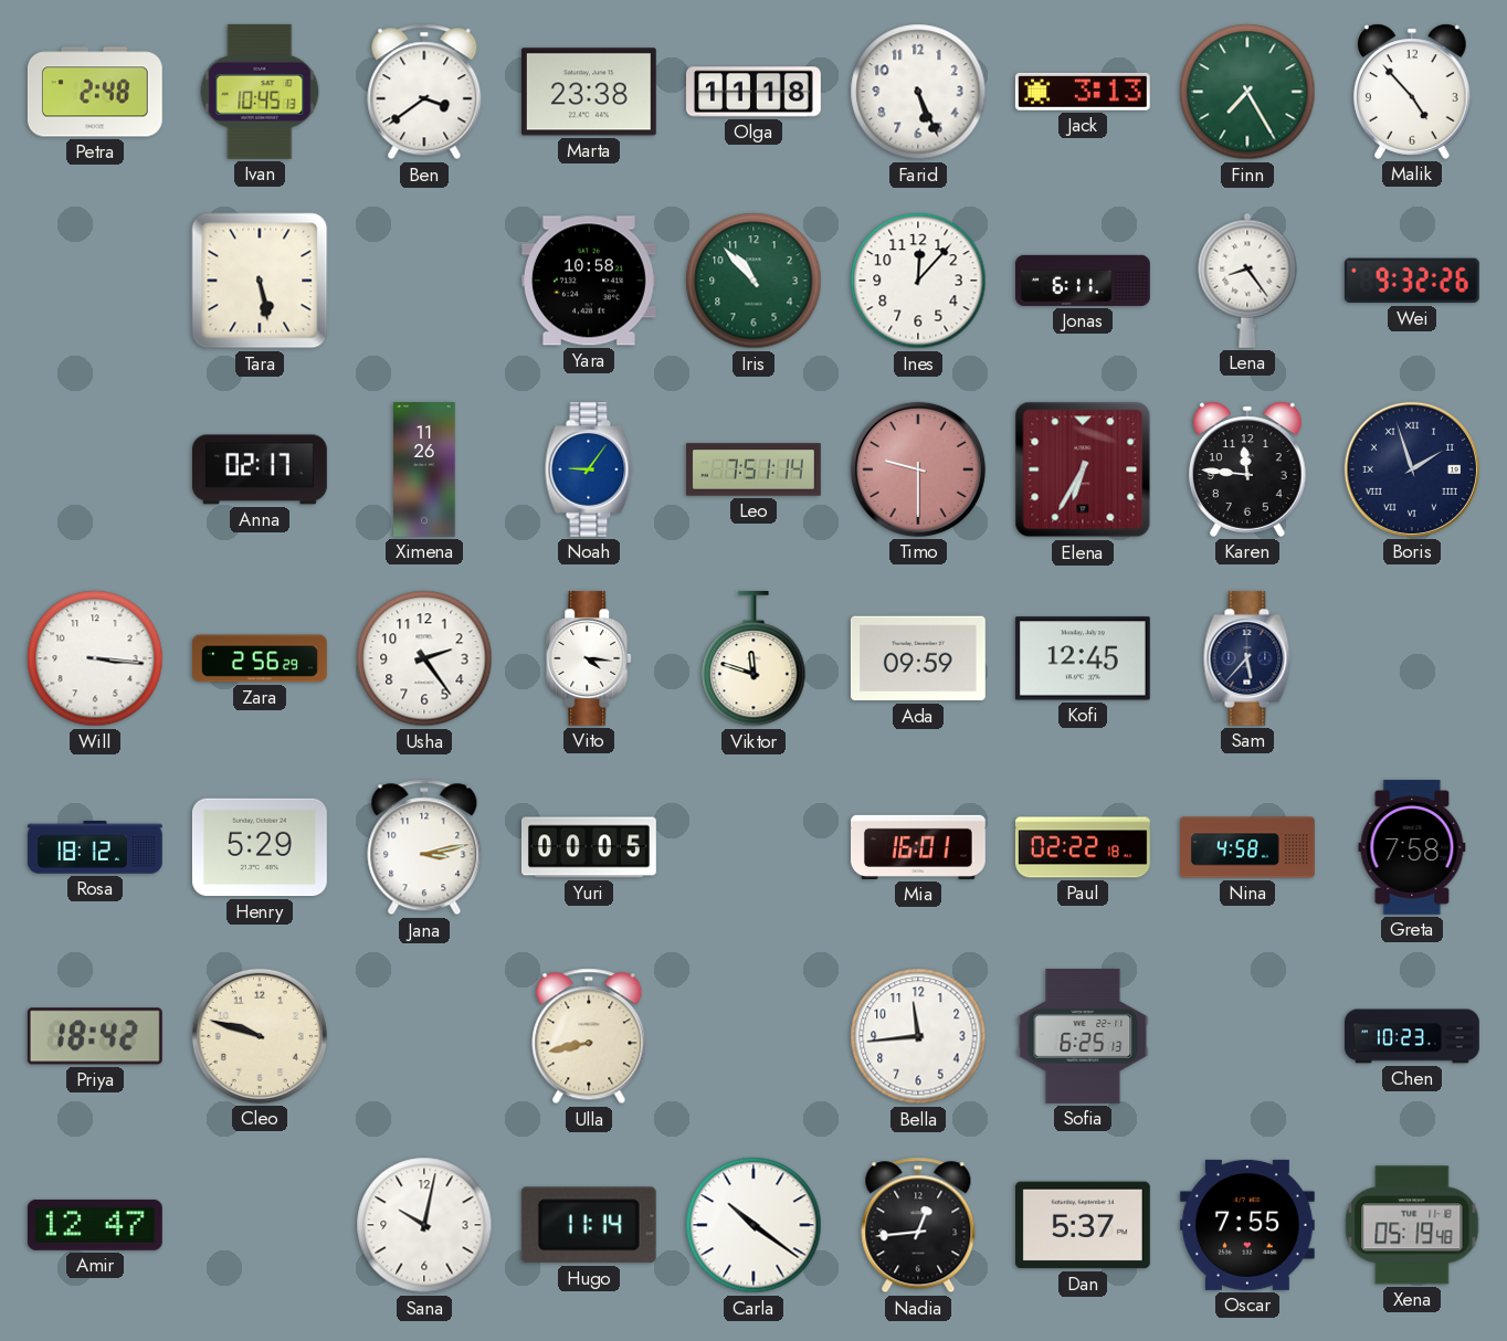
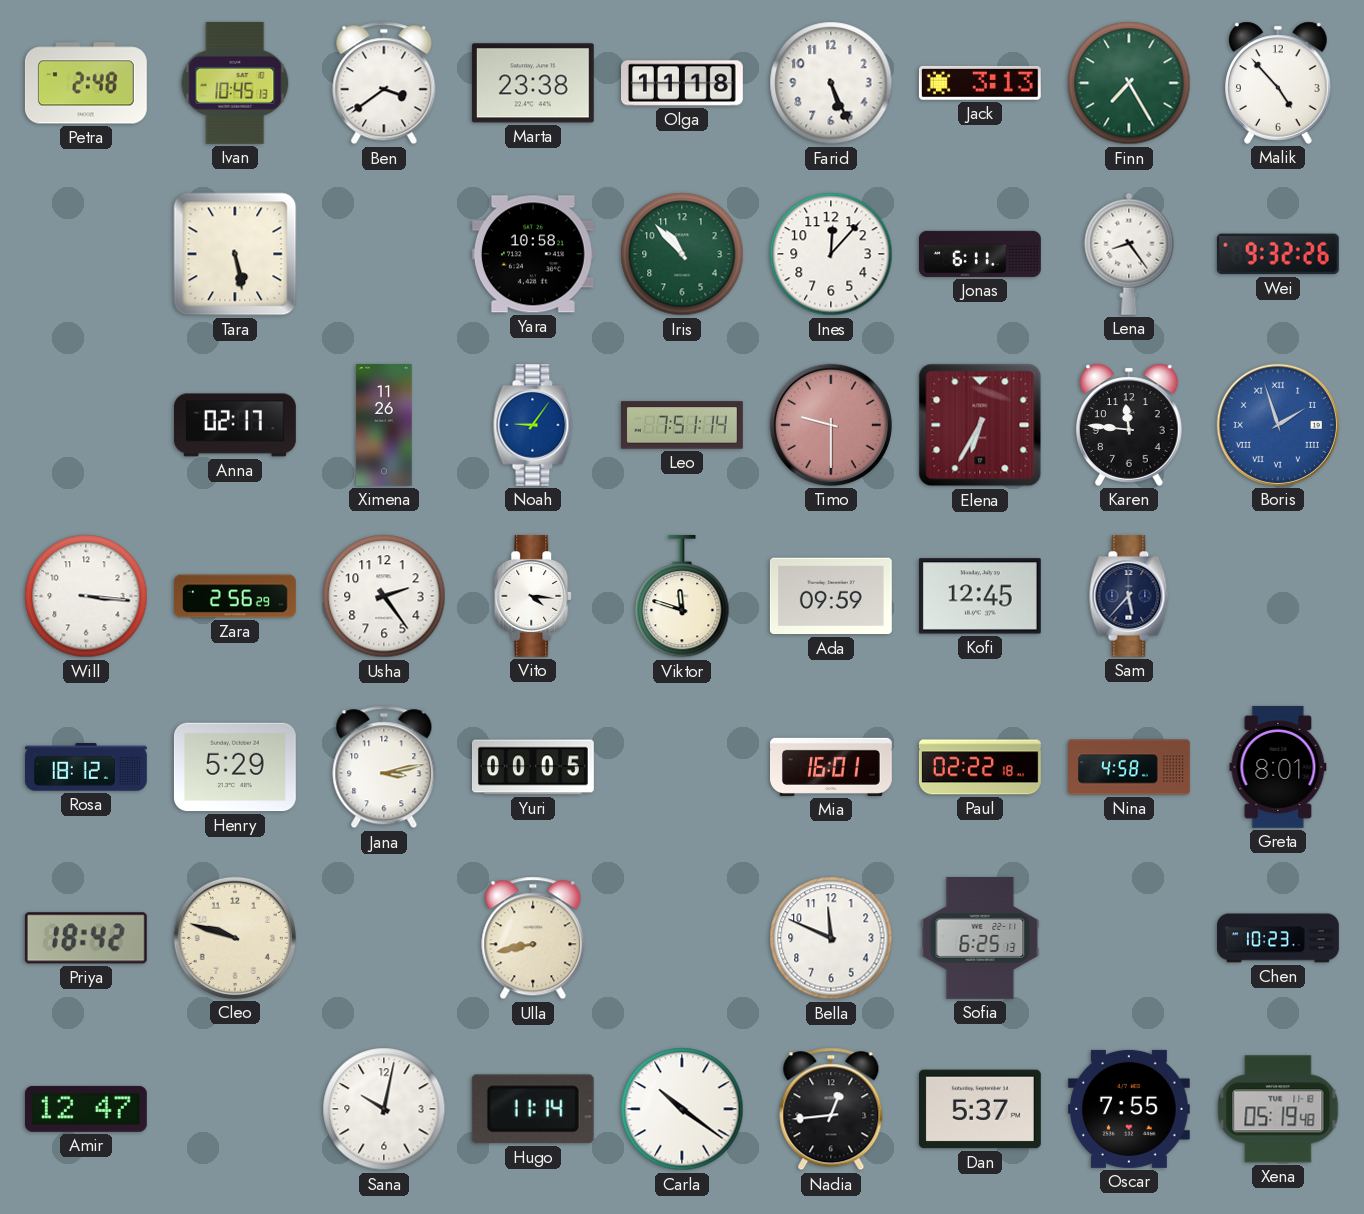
Boris dial: navy -> blue
Greta: 7:58 -> 8:01
Bella: 11:44 -> 11:49
